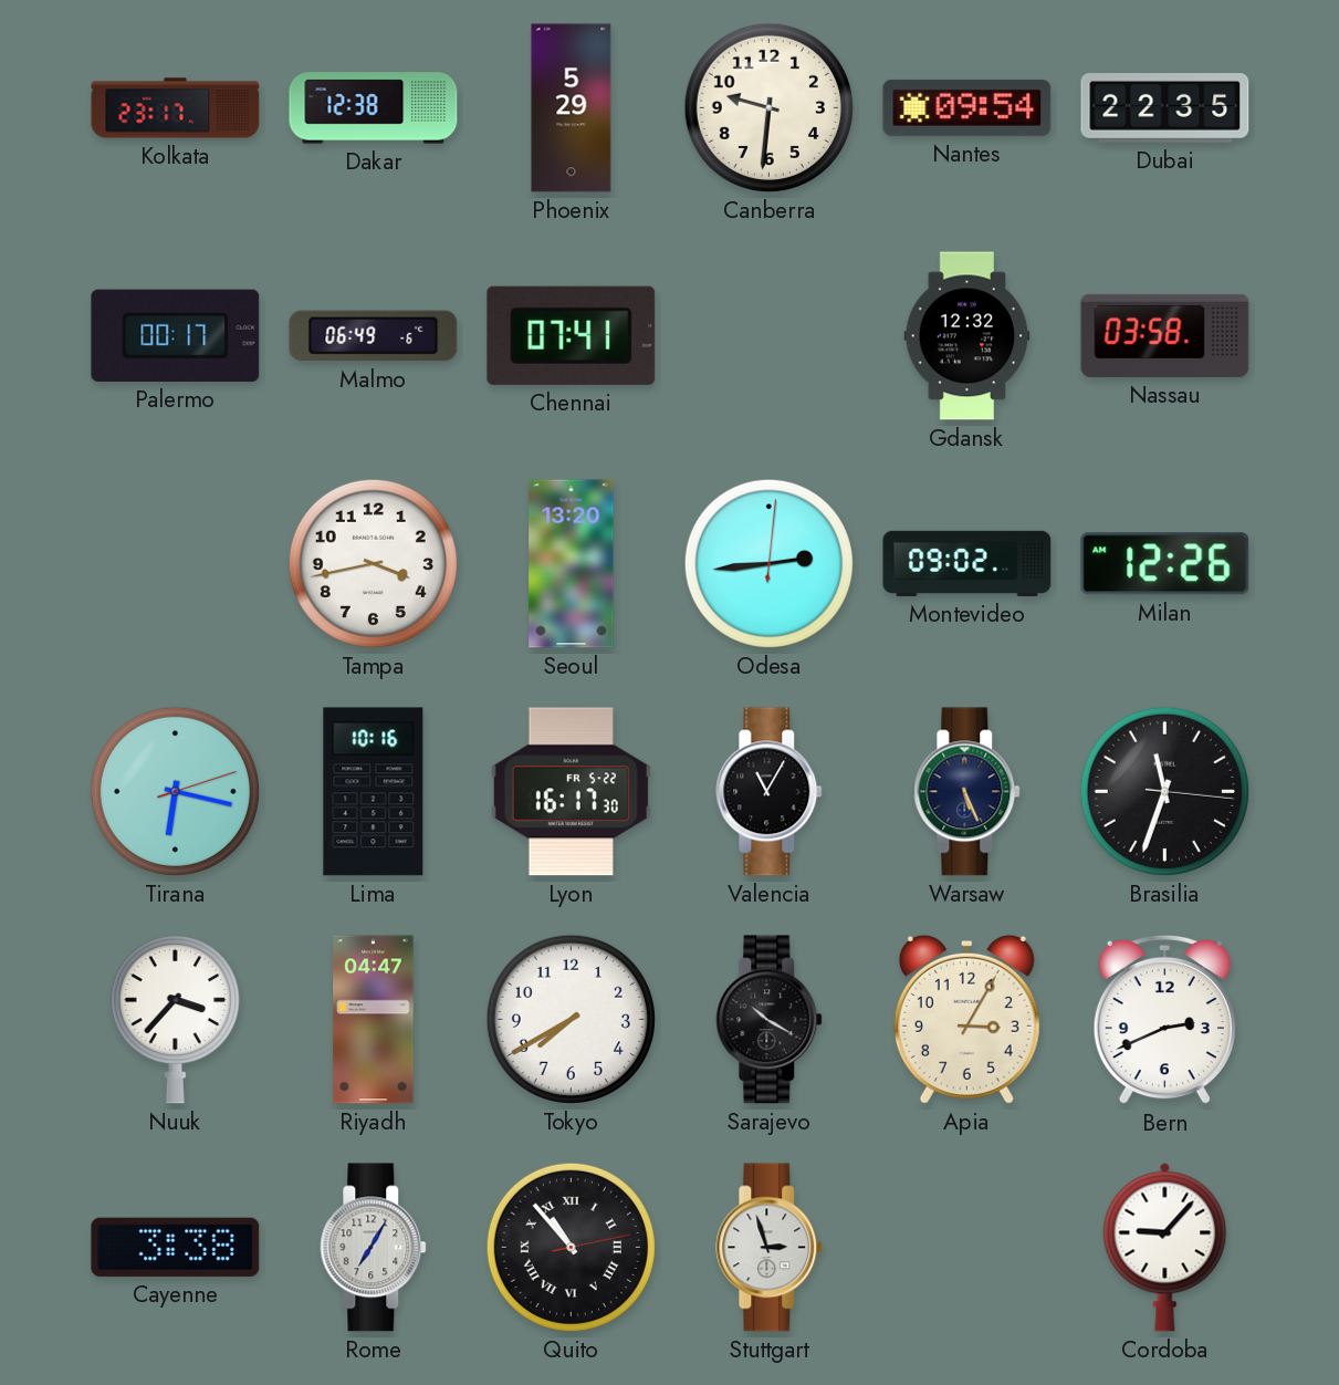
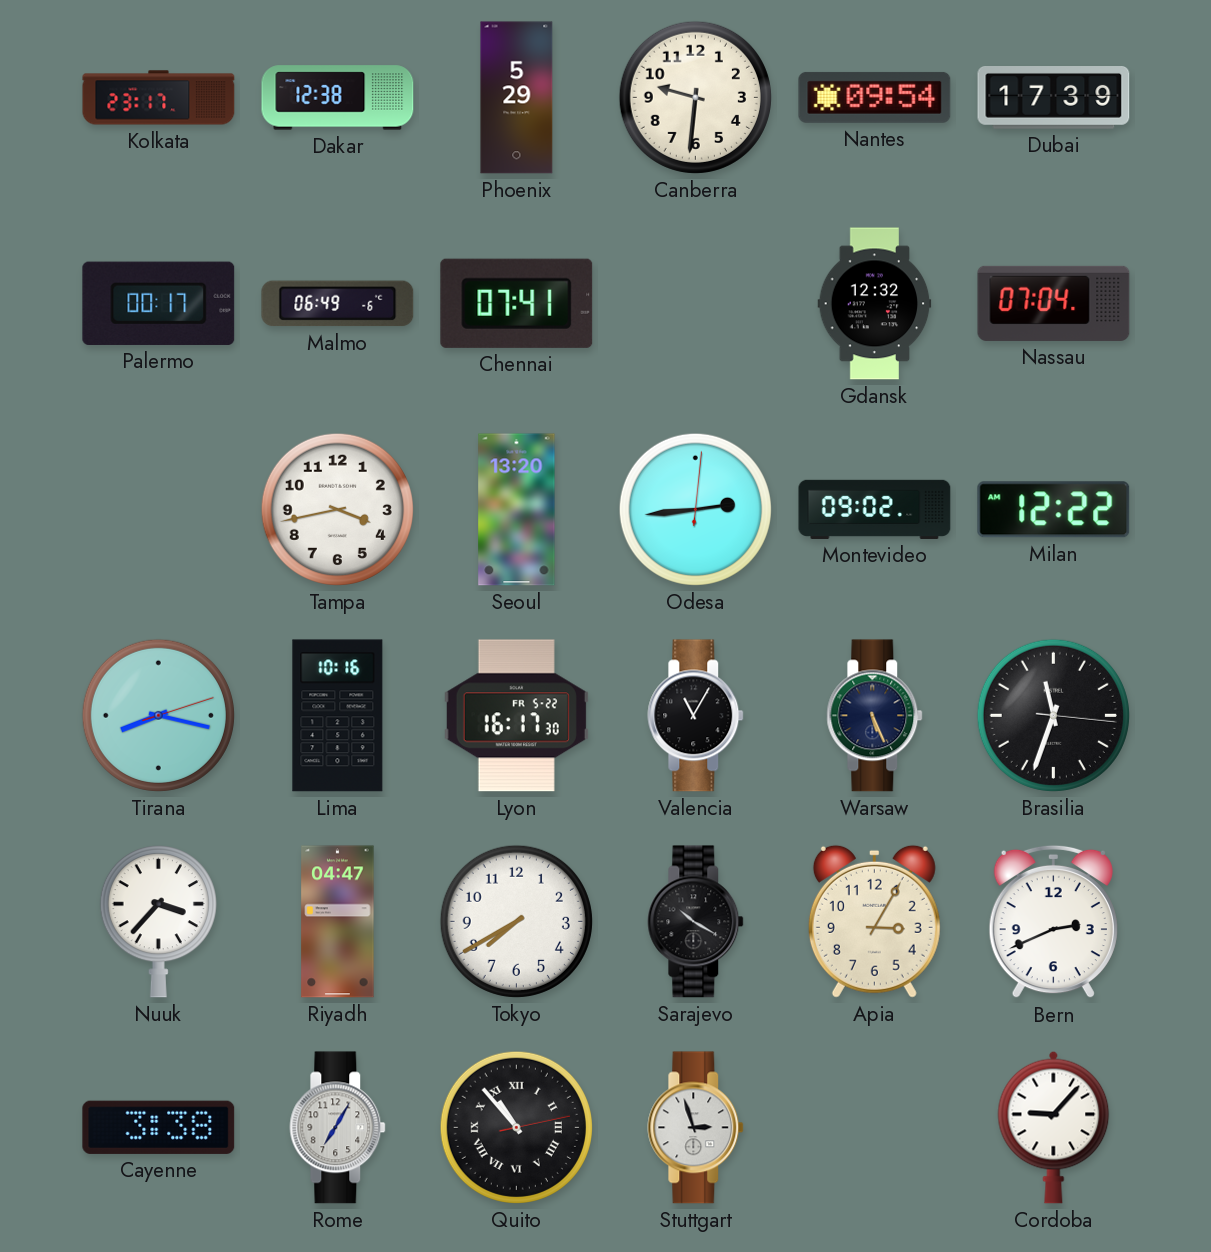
Dubai: 22:35 -> 17:39
Nassau: 03:58 -> 07:04
Milan: 12:26 -> 12:22
Tirana: 6:17 -> 8:17
